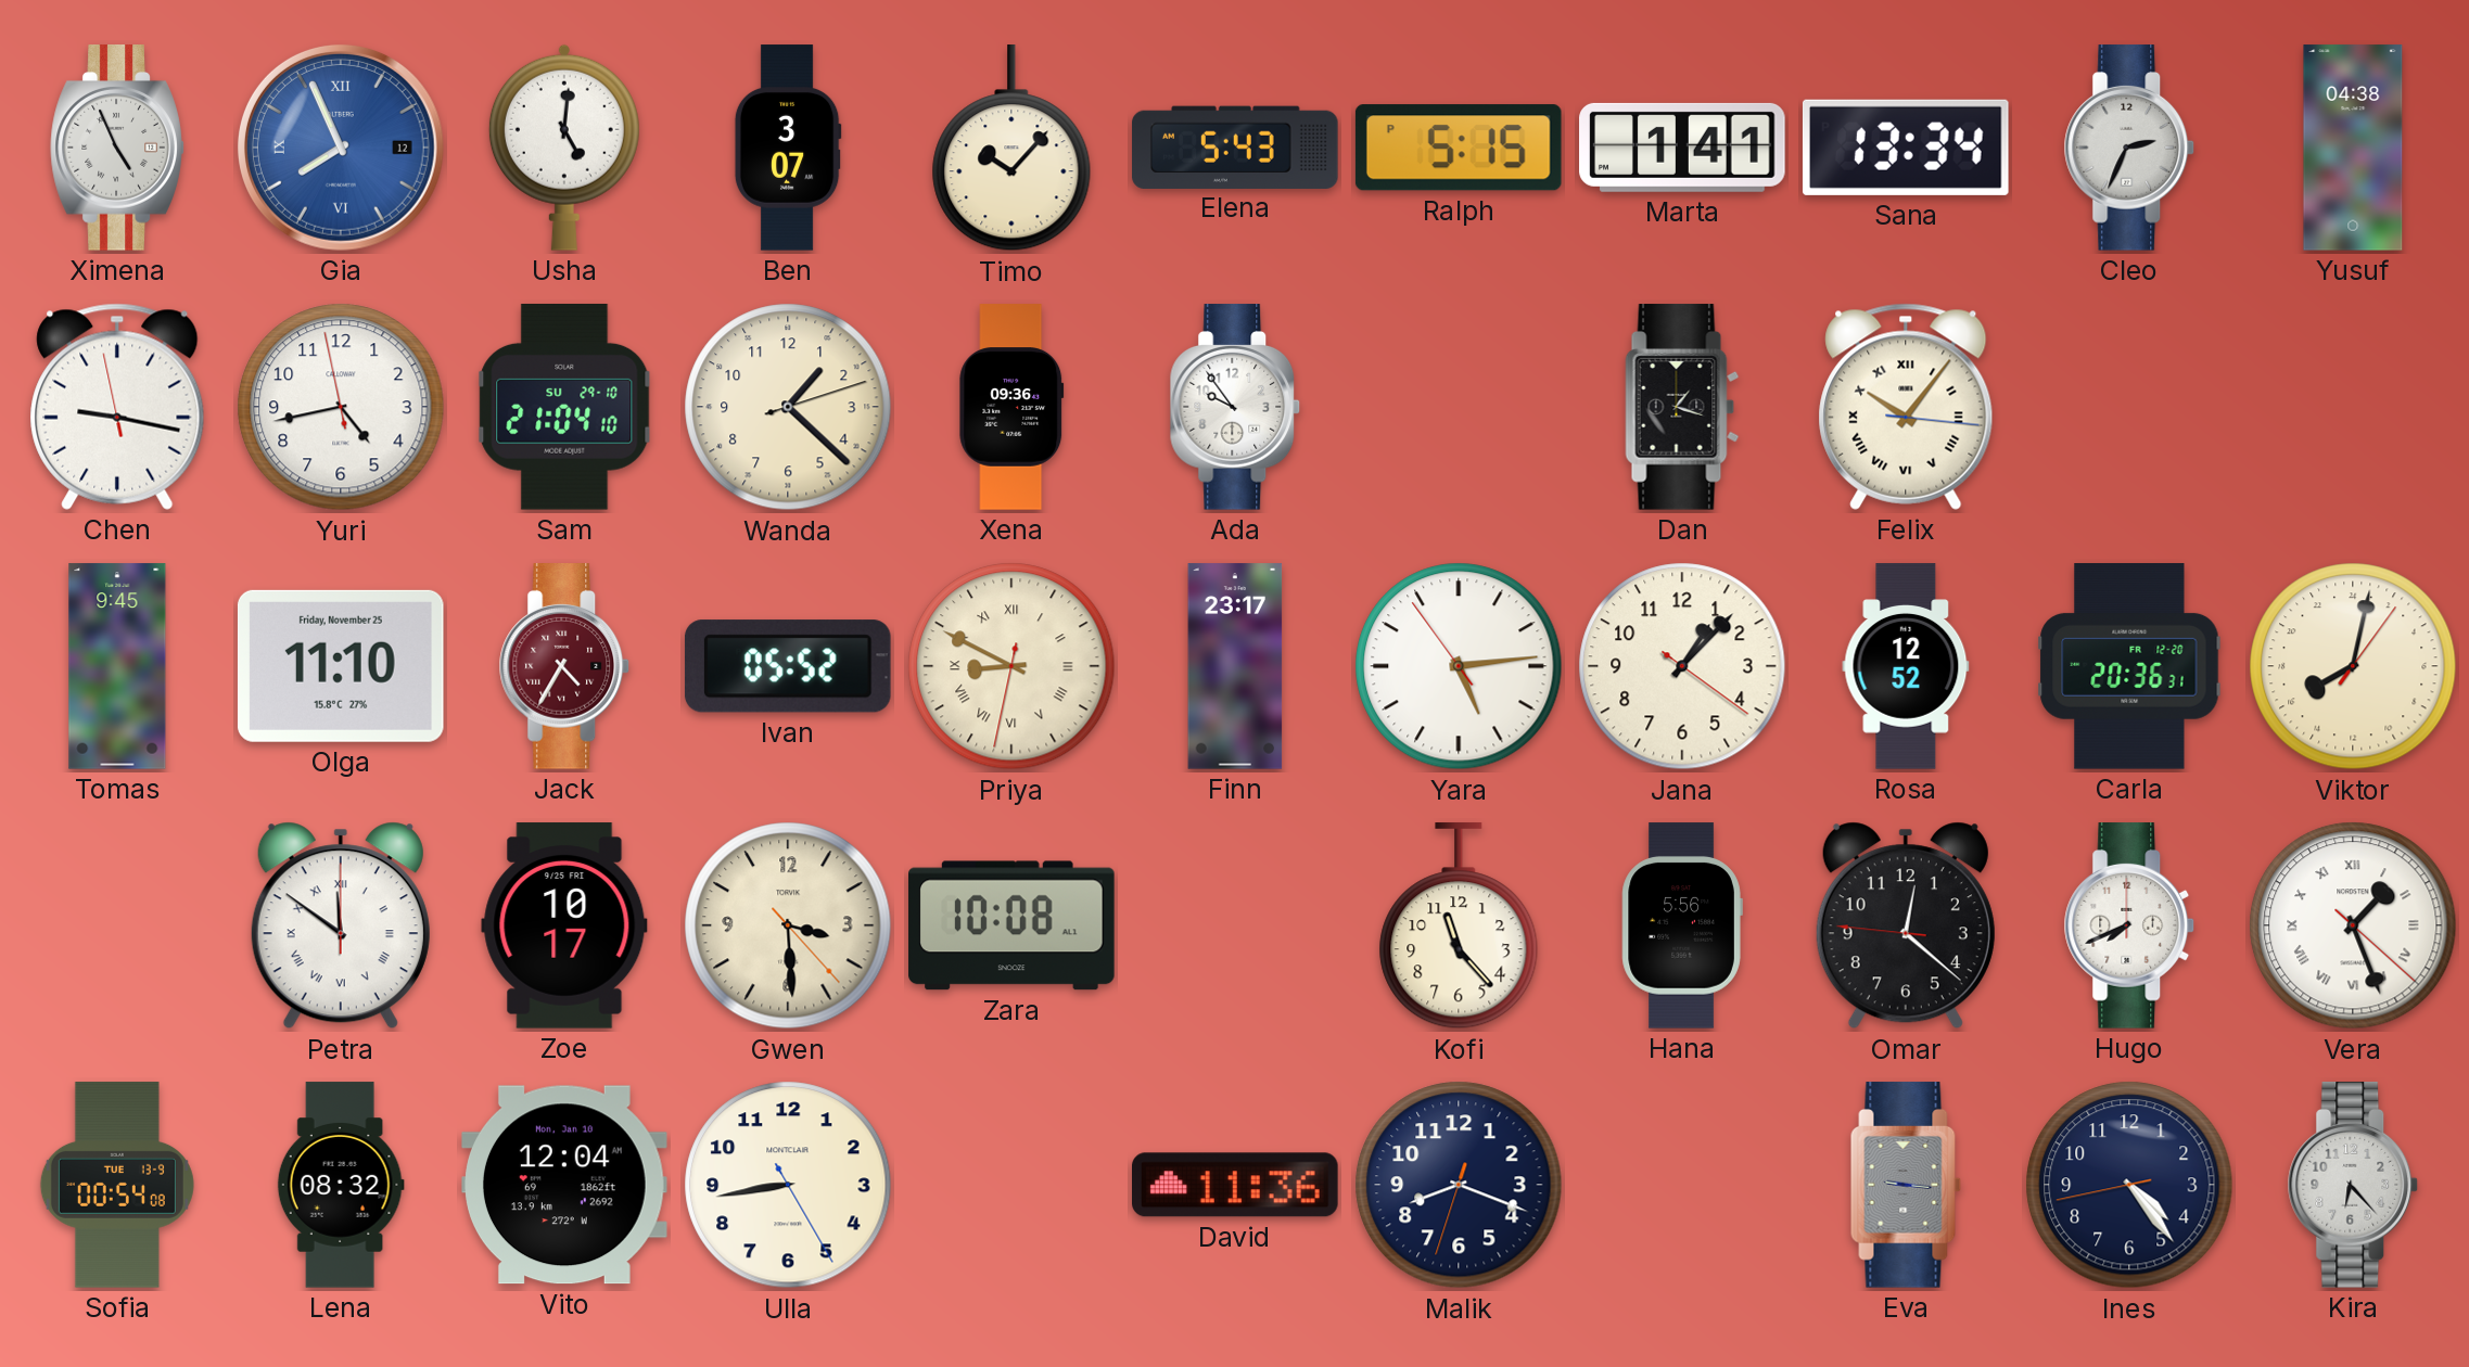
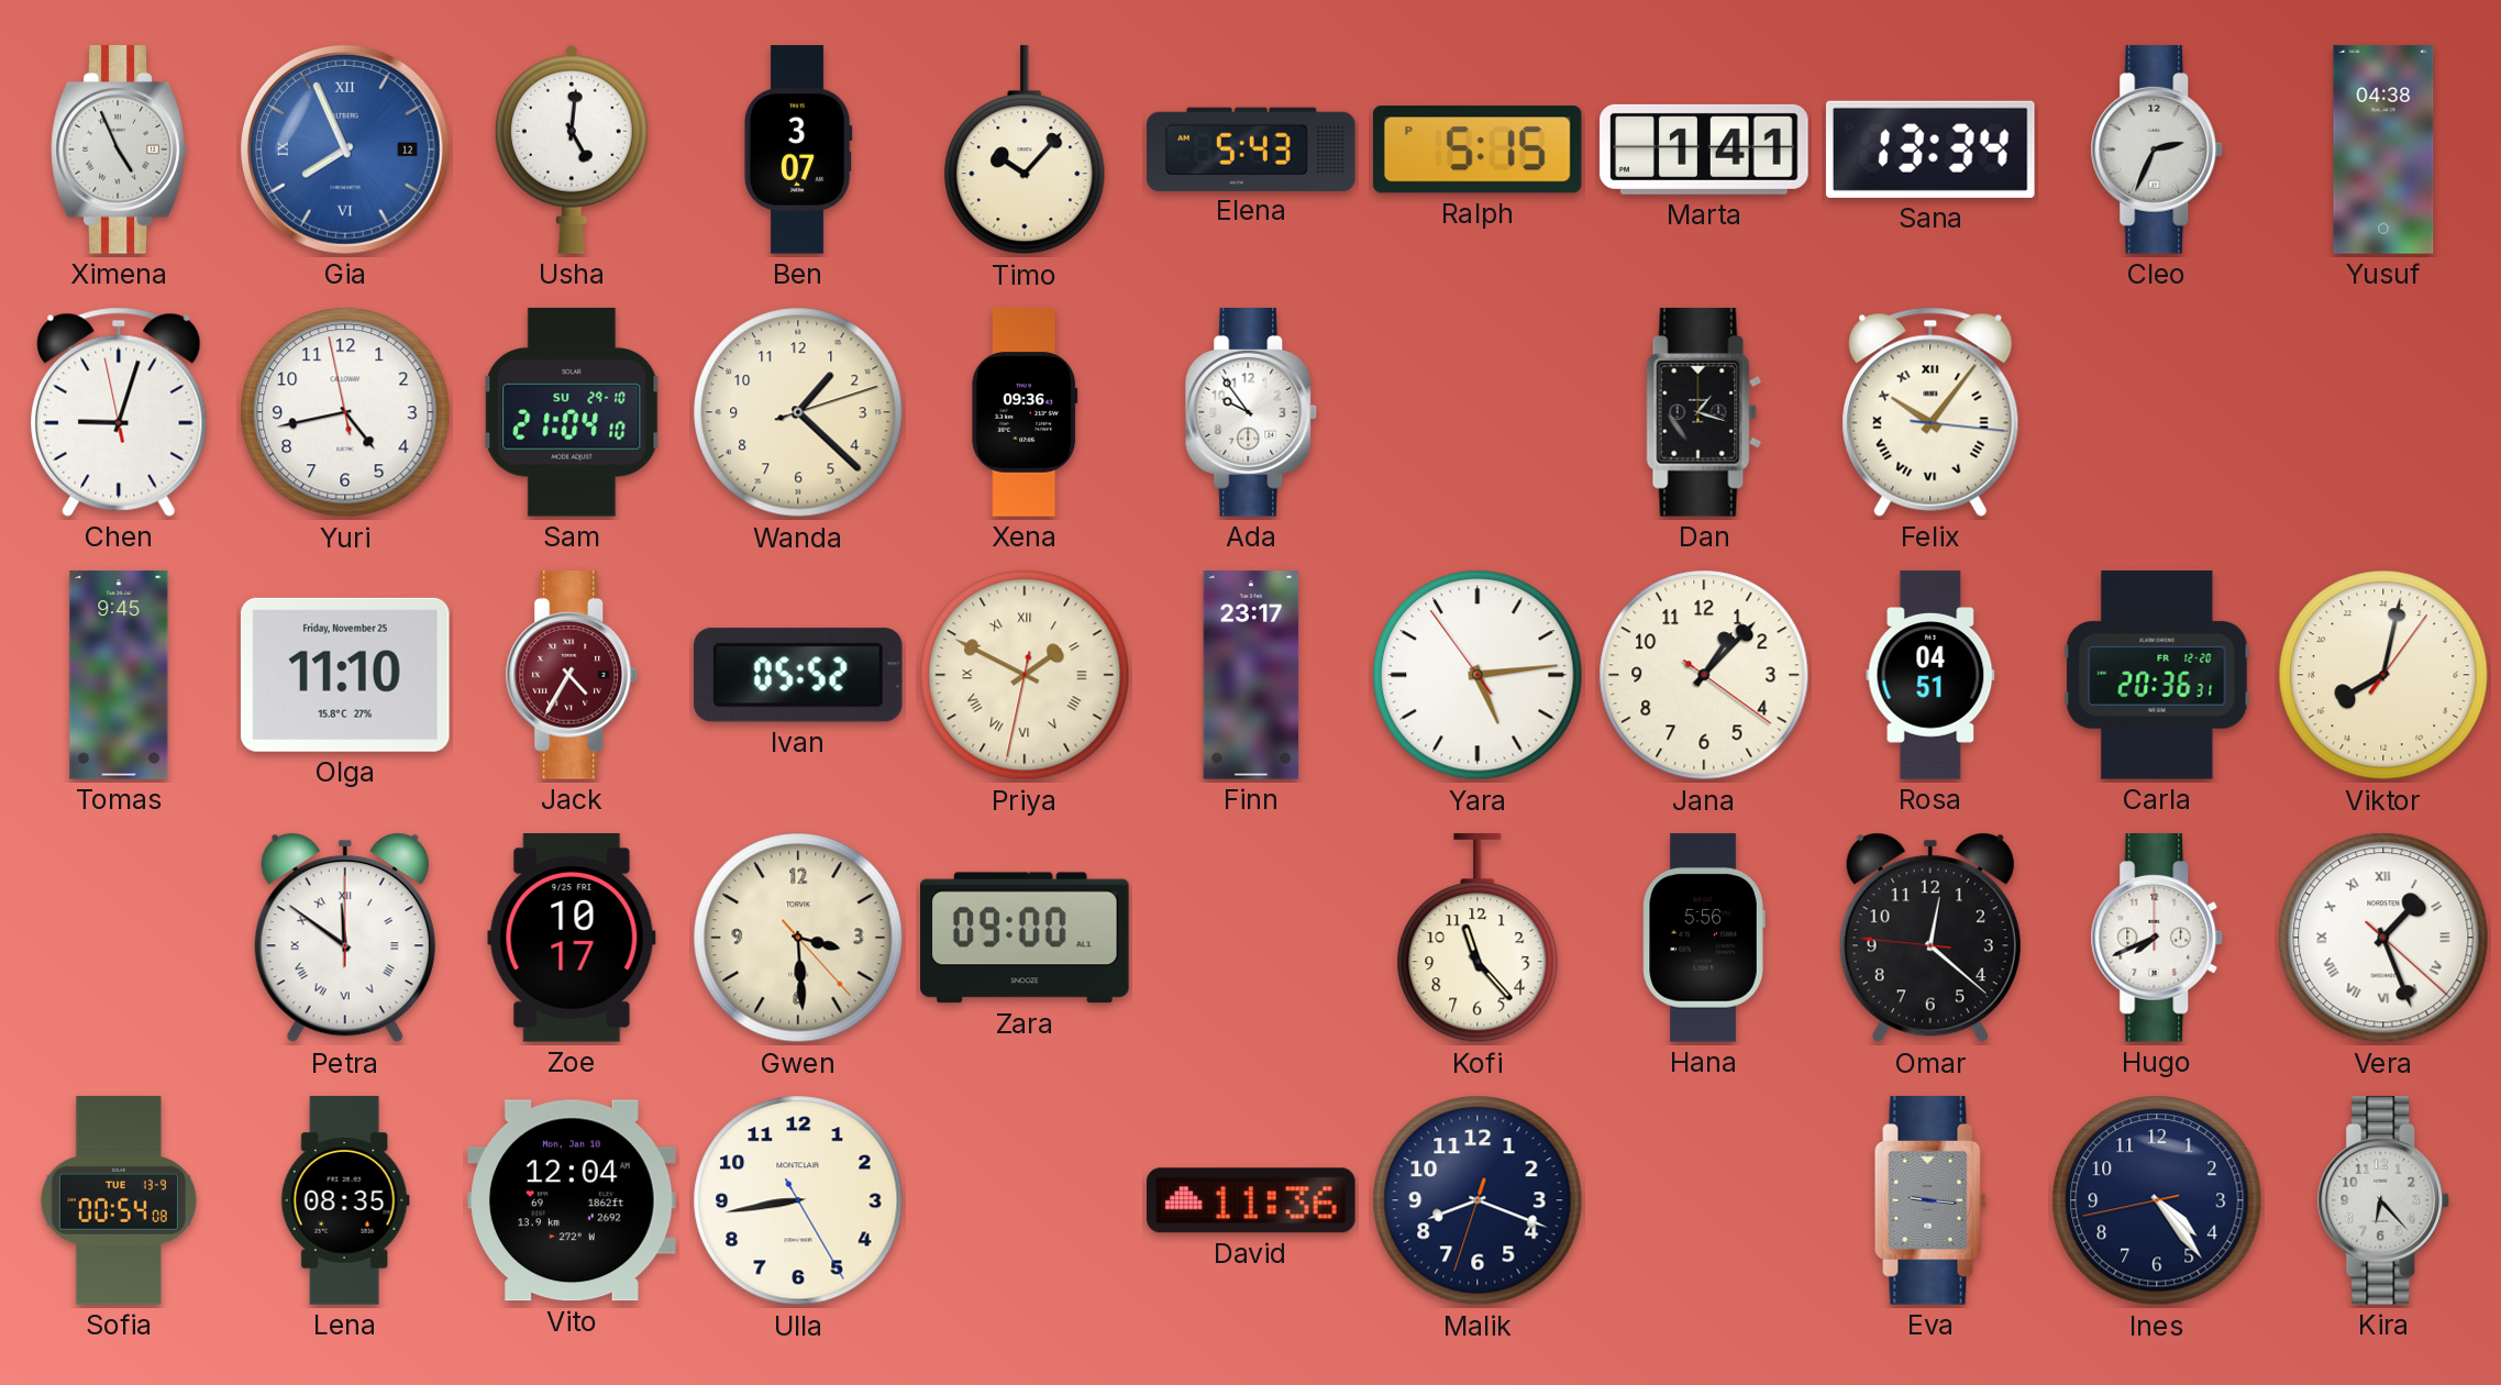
Chen: 9:16 -> 9:02
Priya: 8:49 -> 1:49
Rosa: 12:52 -> 04:51
Zara: 10:08 -> 09:00
Lena: 08:32 -> 08:35
